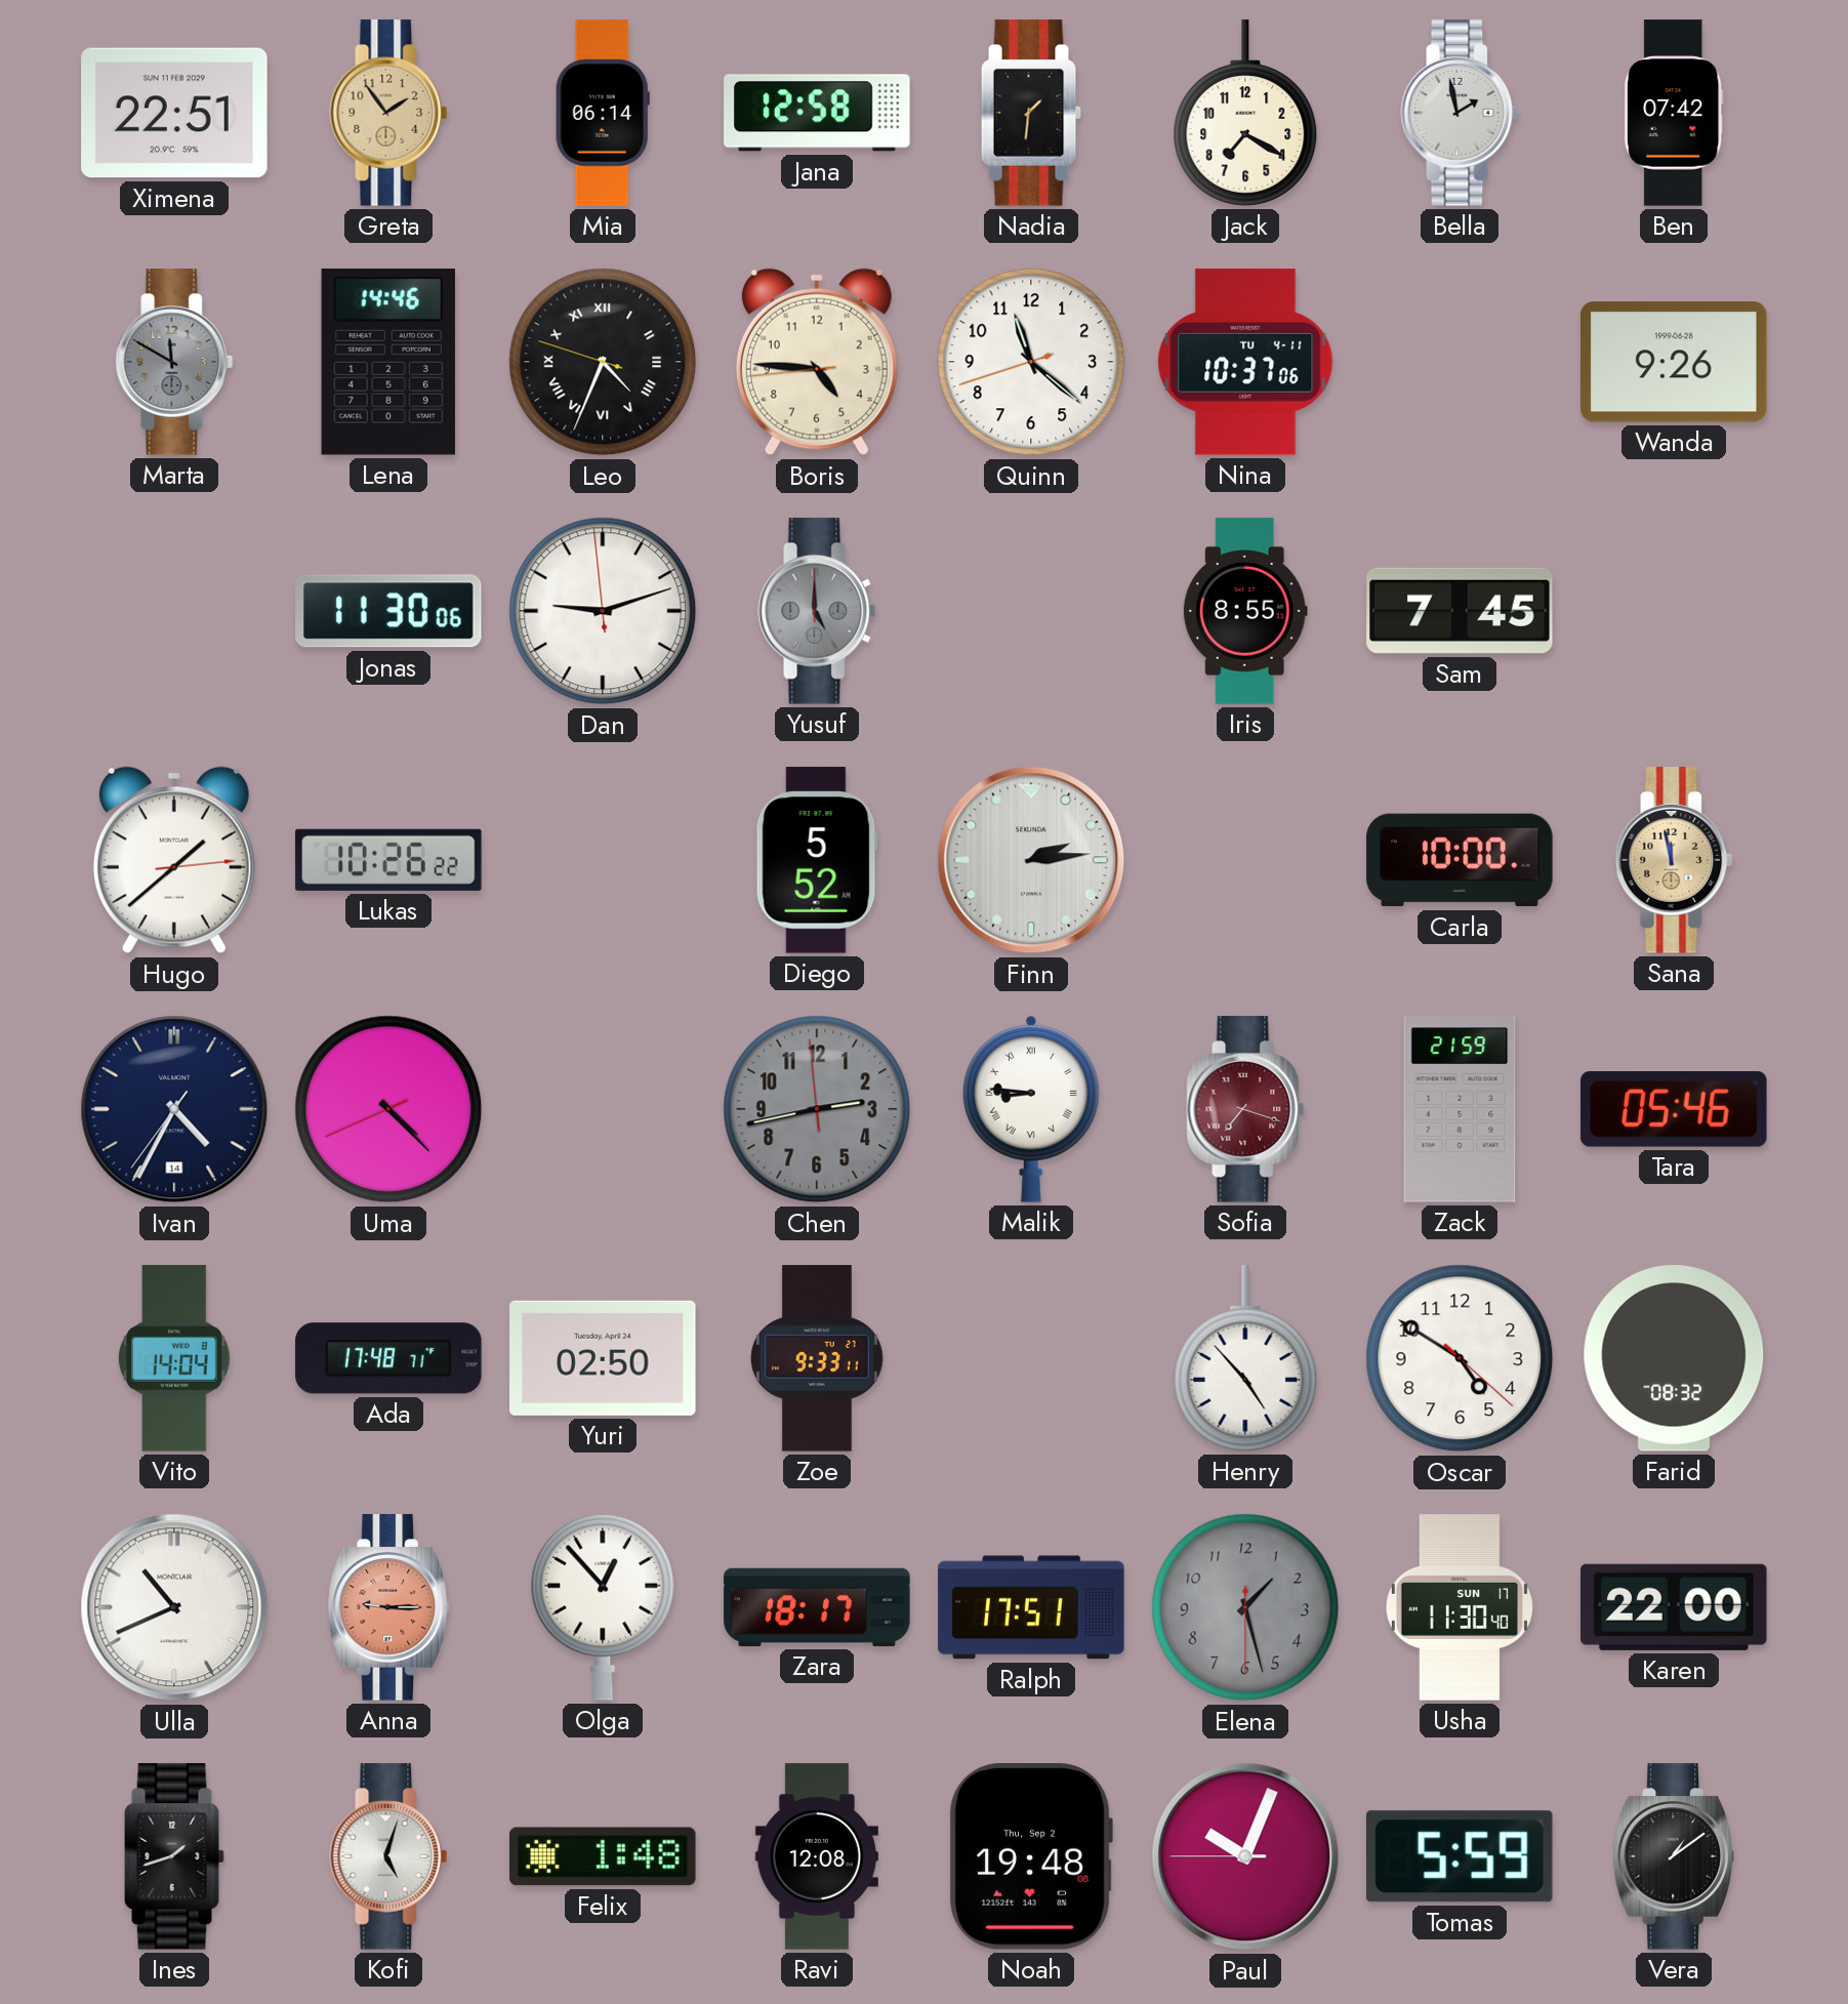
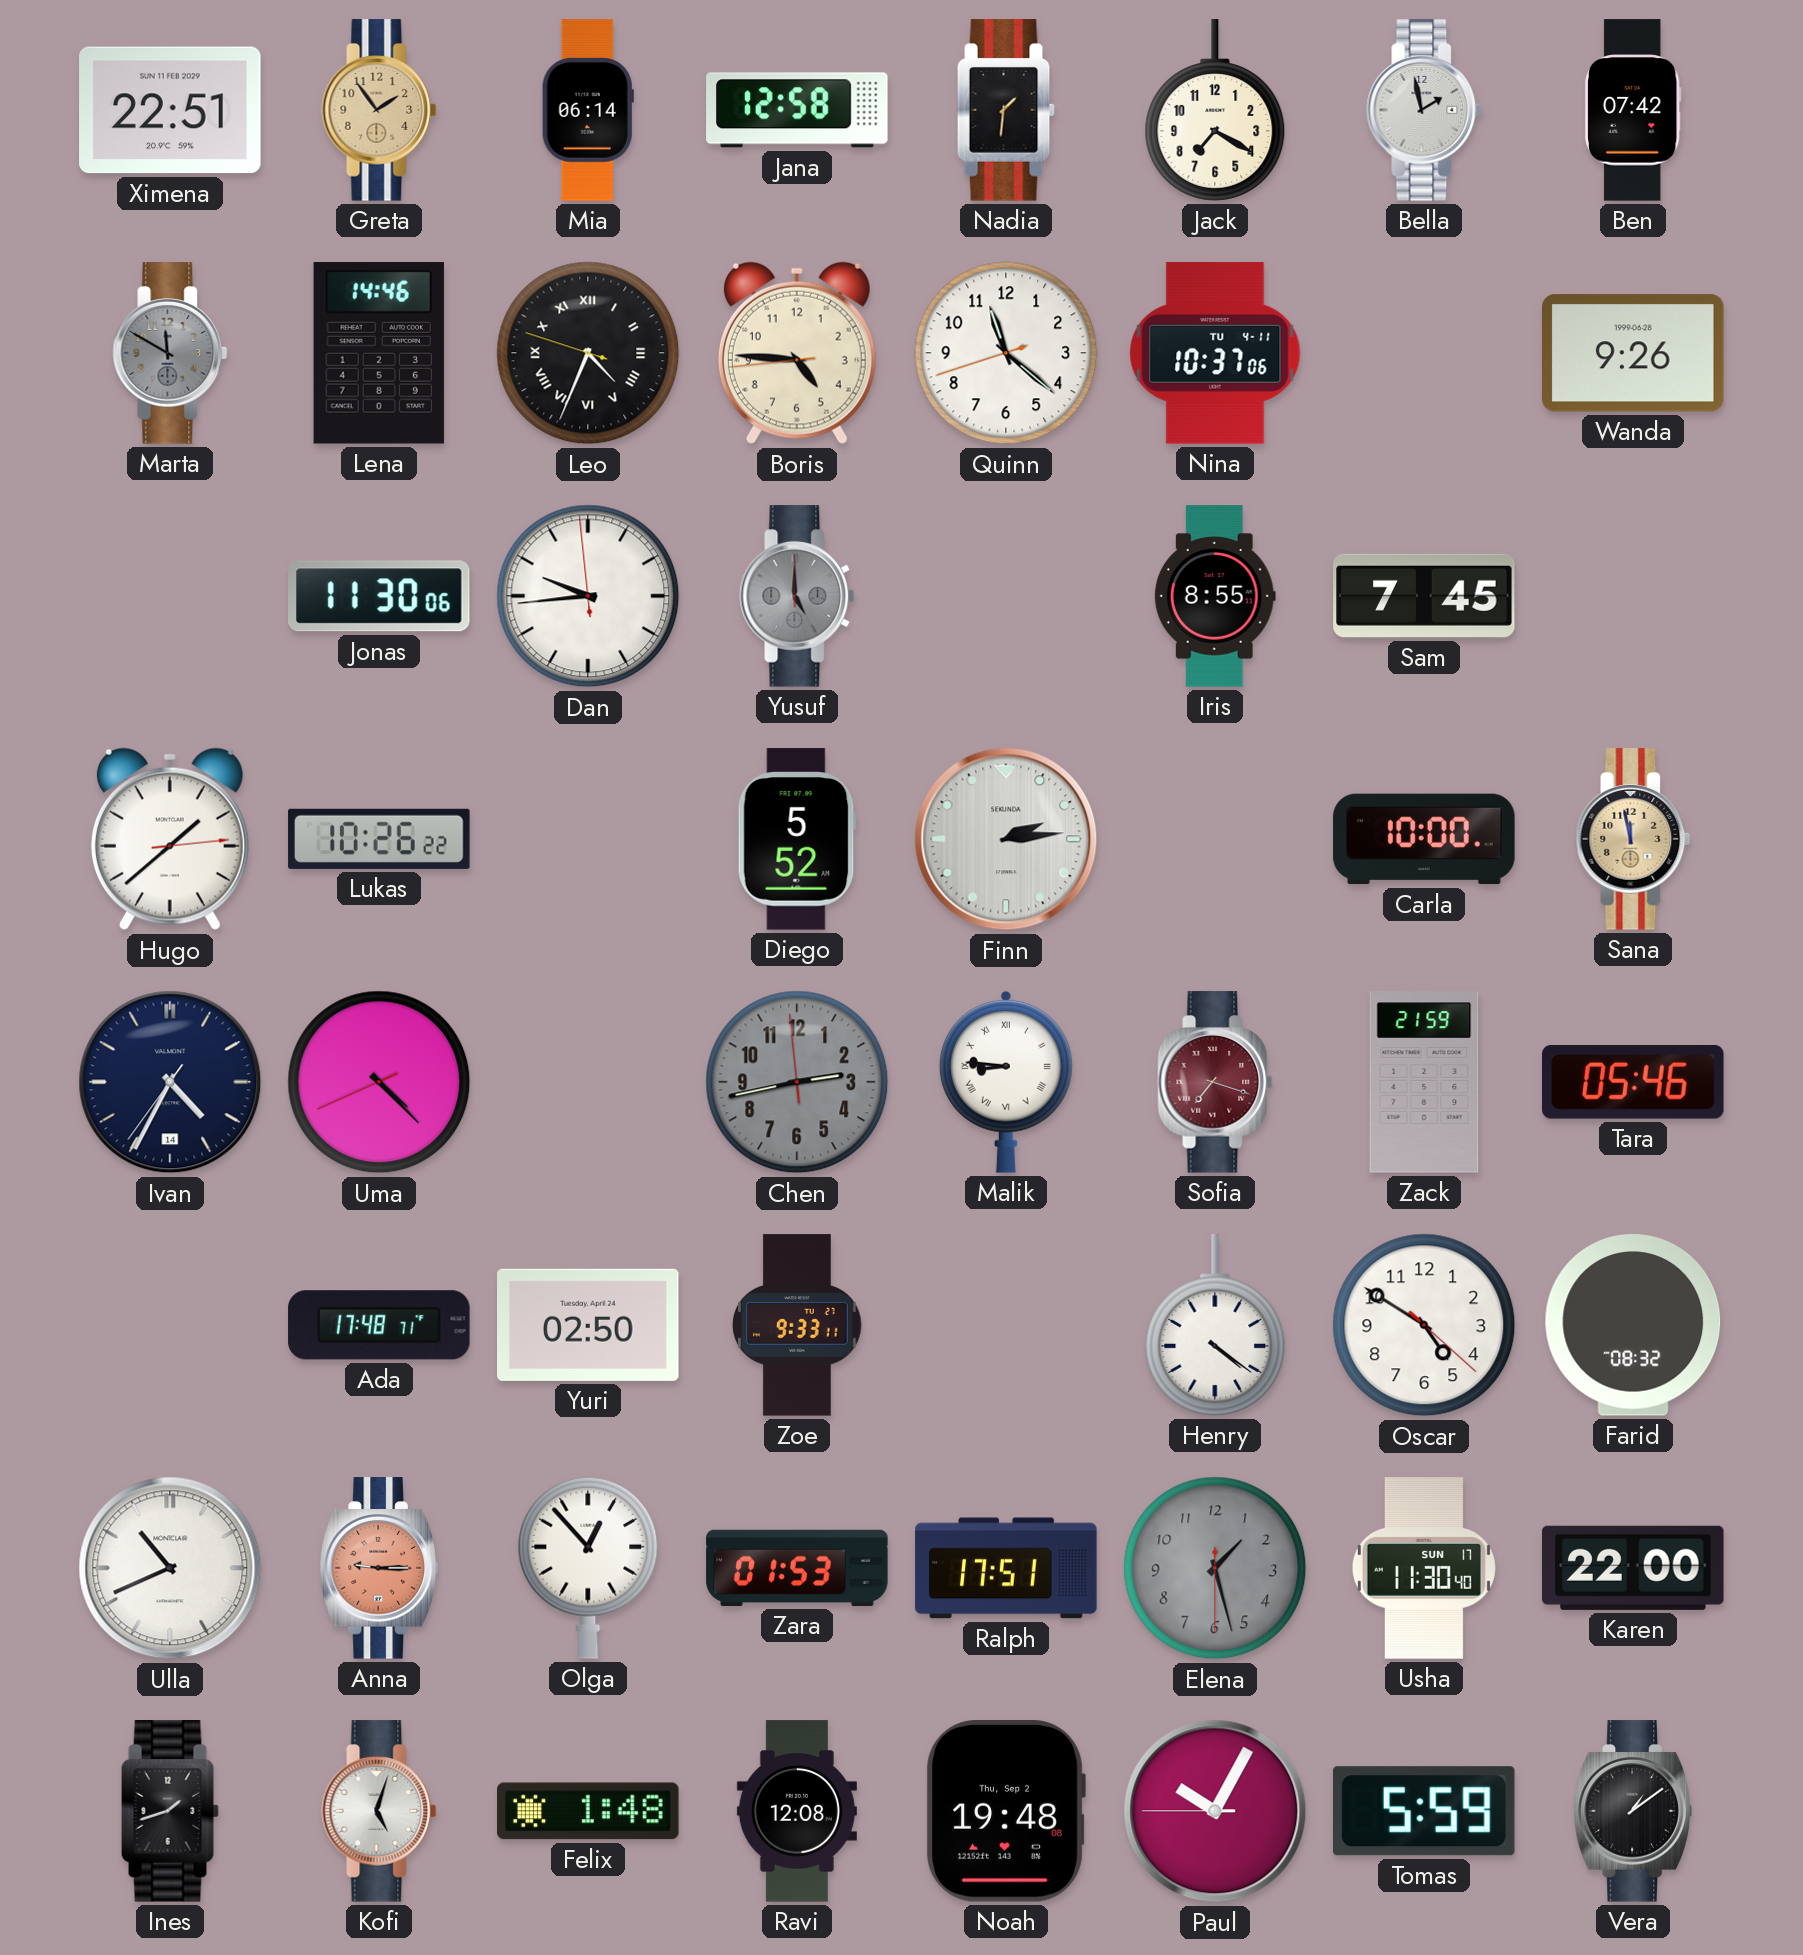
Dan: 9:11 -> 9:43
Vito: 14:04 -> none
Henry: 4:53 -> 4:21
Zara: 18:17 -> 01:53
Paul: 10:03 -> 10:04
